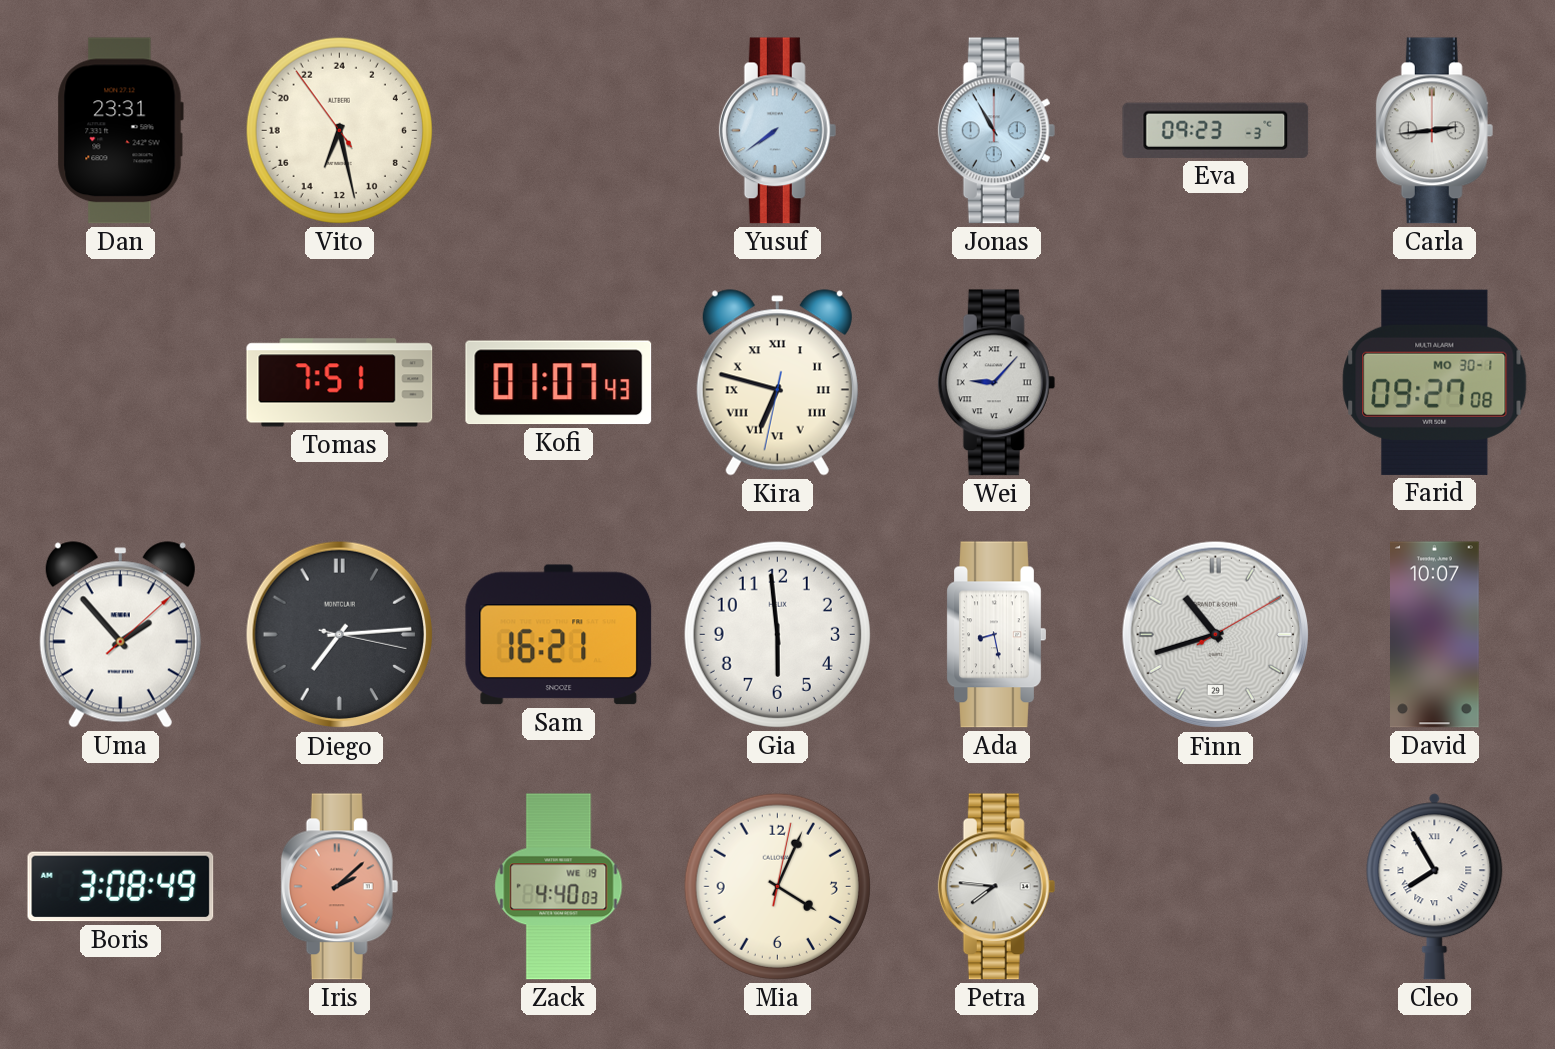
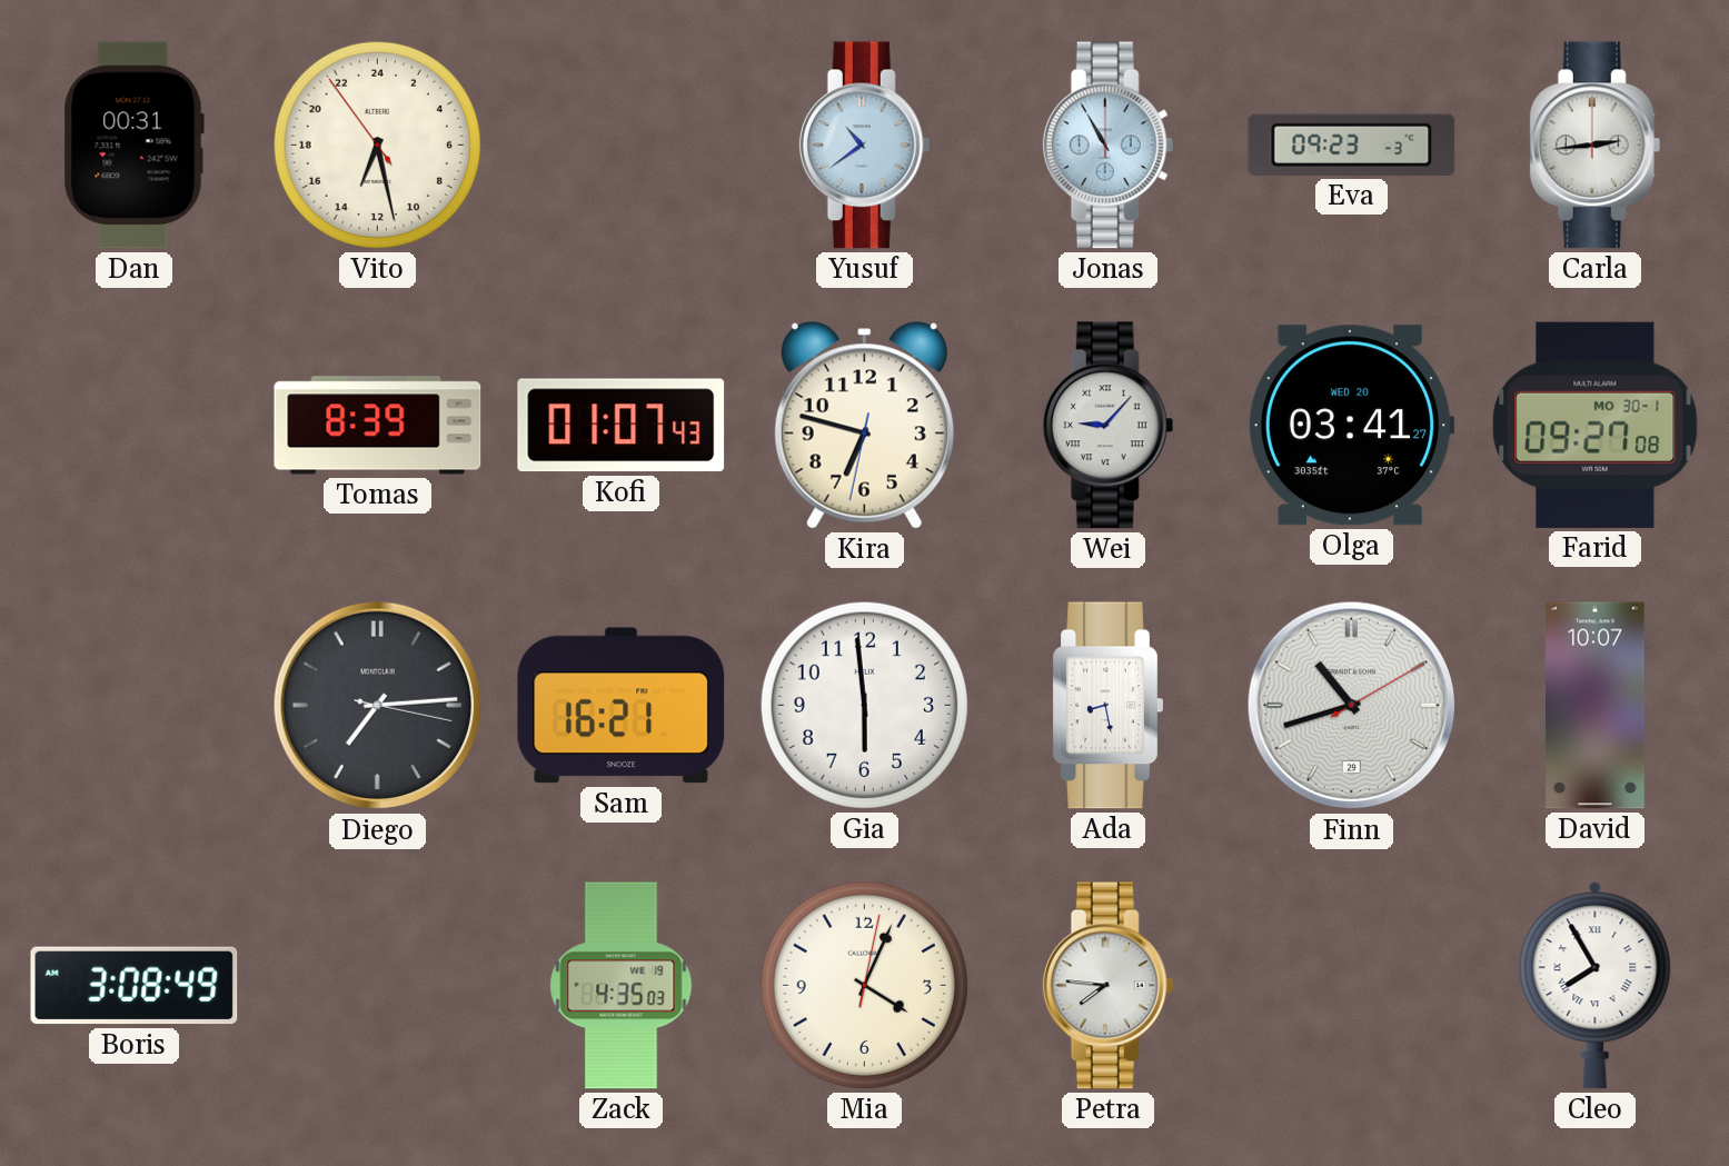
Dan: 23:31 -> 00:31
Yusuf: 7:39 -> 10:39
Tomas: 7:51 -> 8:39
Kira numerals: Roman -> Arabic
Olga: none -> 03:41
Uma: 1:53 -> none
Iris: 2:08 -> none
Zack: 4:40 -> 4:35
